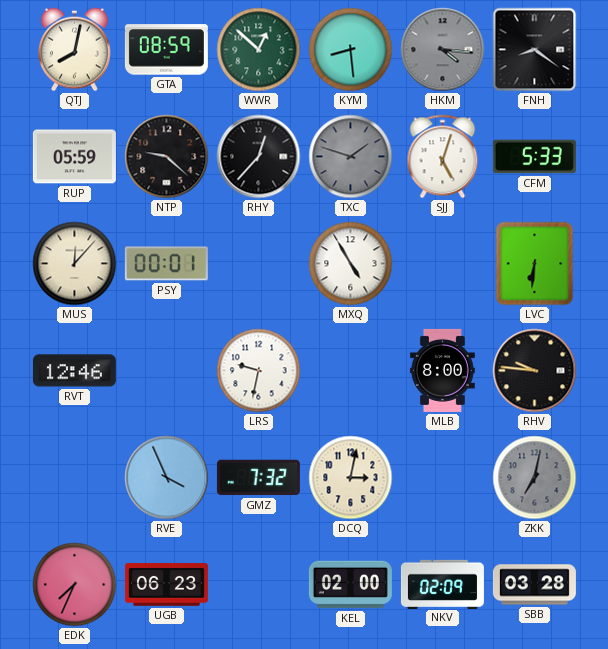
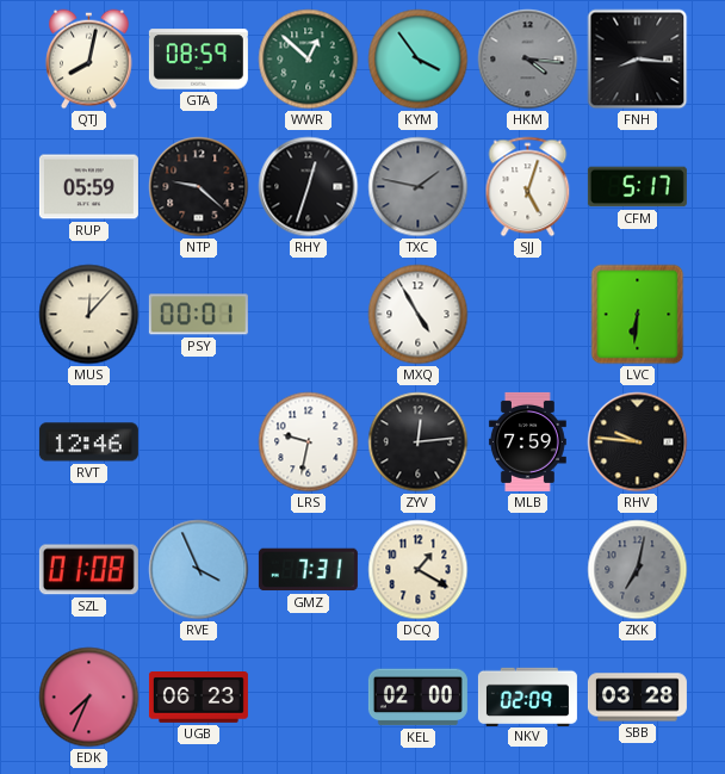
KYM: 8:29 -> 3:54
FNH: 8:21 -> 8:16
RHY: 12:37 -> 12:33
TXC: 1:48 -> 1:47
CFM: 5:33 -> 5:17
ZYV: none -> 12:14
MLB: 8:00 -> 7:59
SZL: none -> 01:08
GMZ: 7:32 -> 7:31
DCQ: 3:02 -> 1:20
